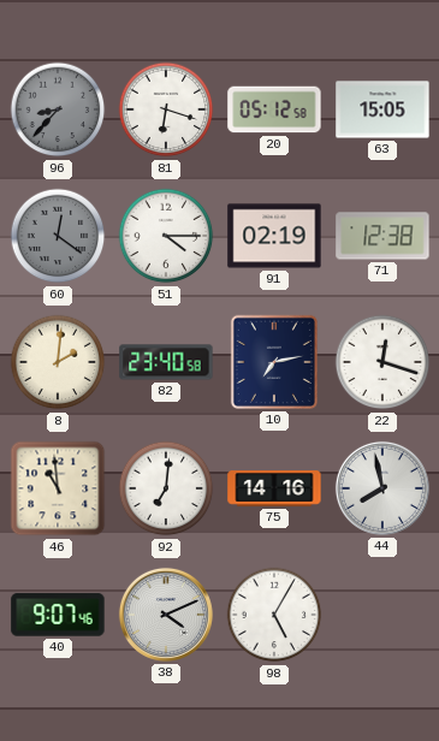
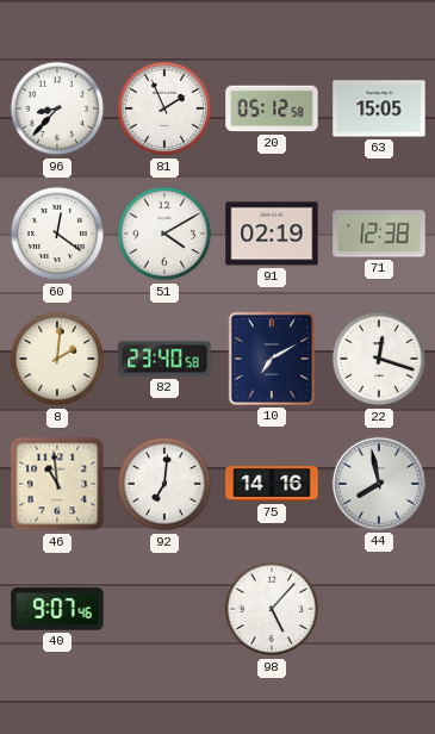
96 dial: grey -> white
81: 6:18 -> 1:56
60 dial: grey -> white
51: 4:15 -> 4:10
10: 7:13 -> 7:10
38: 4:11 -> none
98: 5:05 -> 5:07
